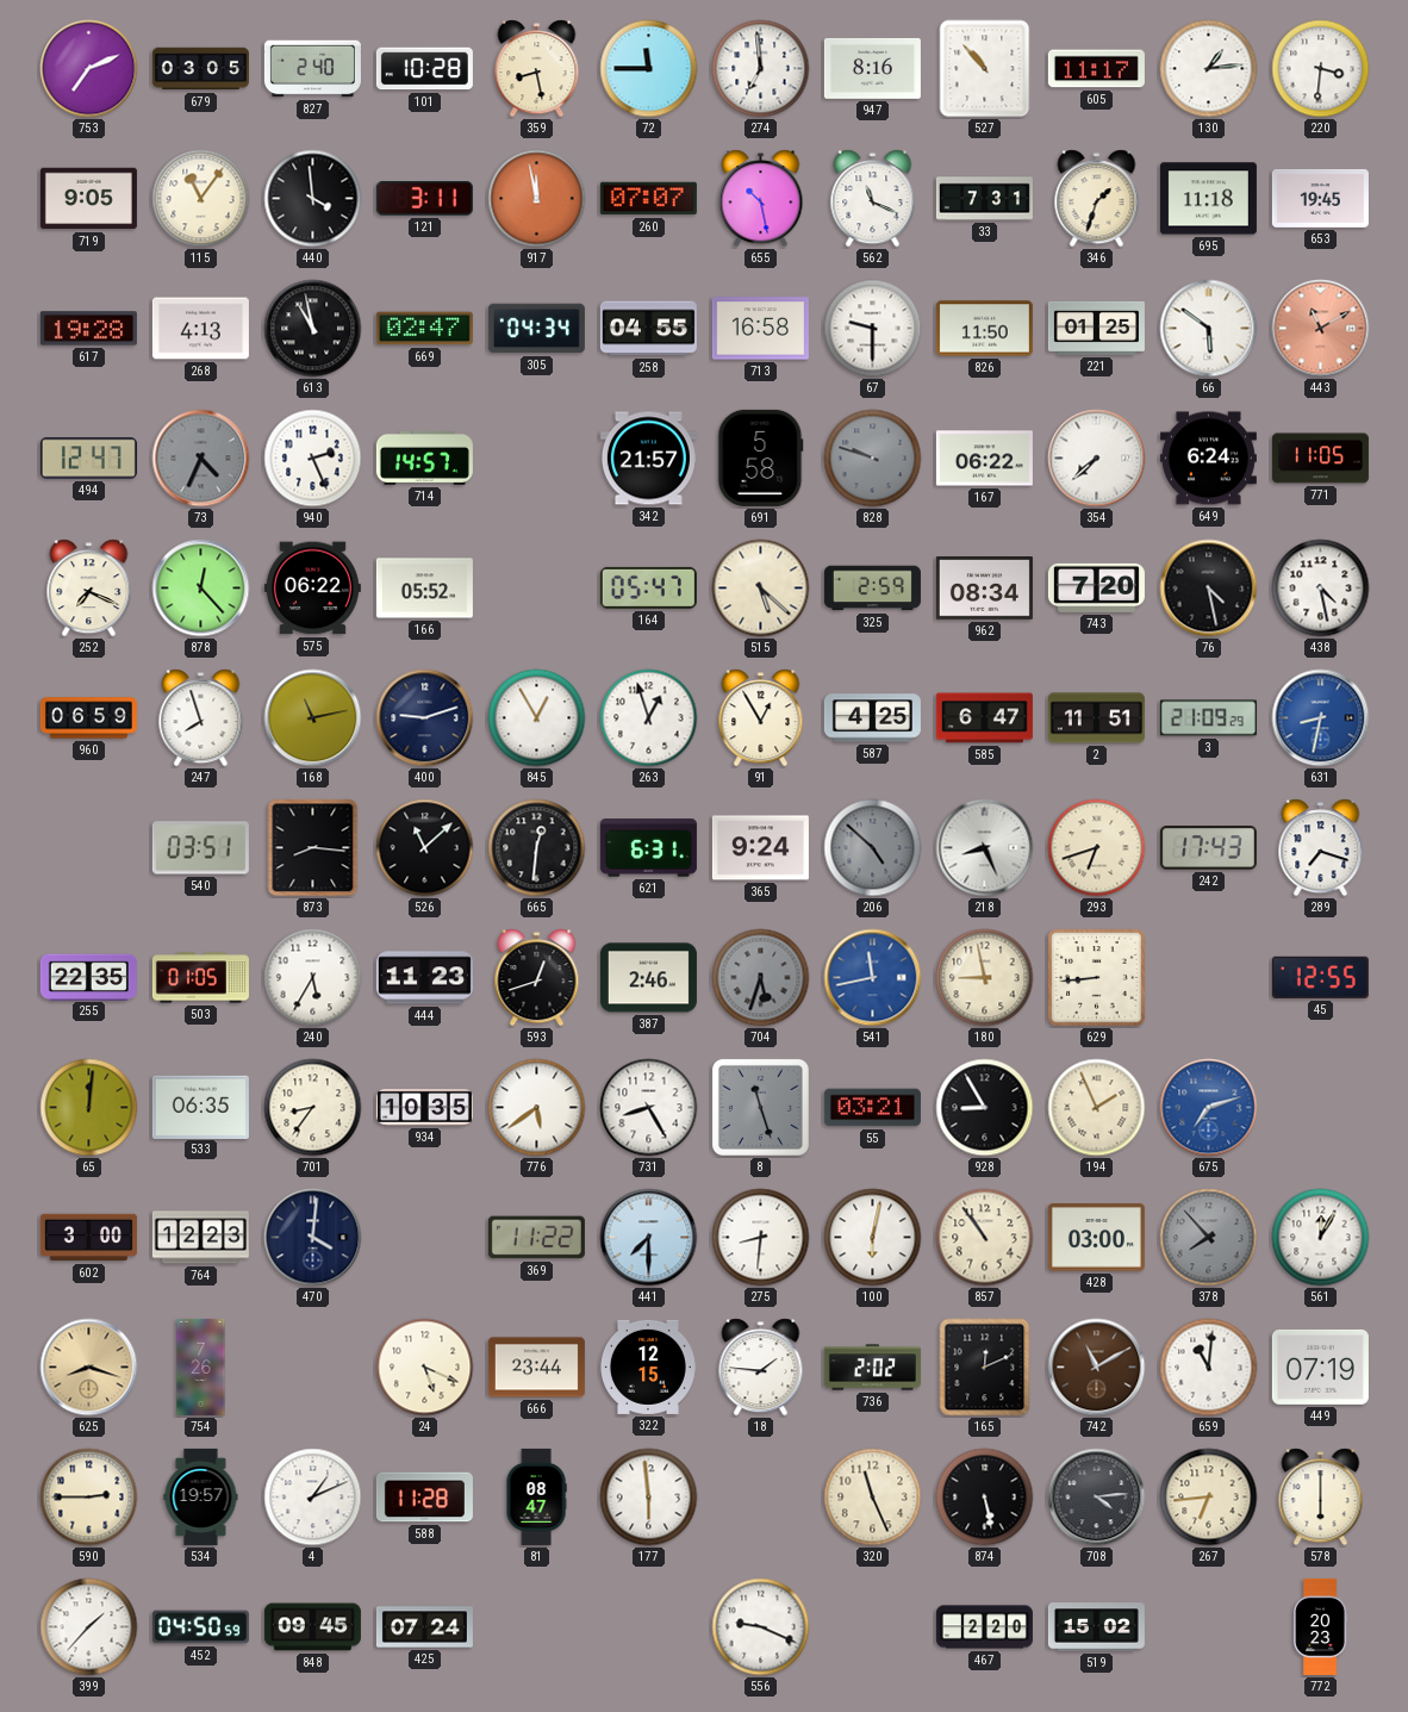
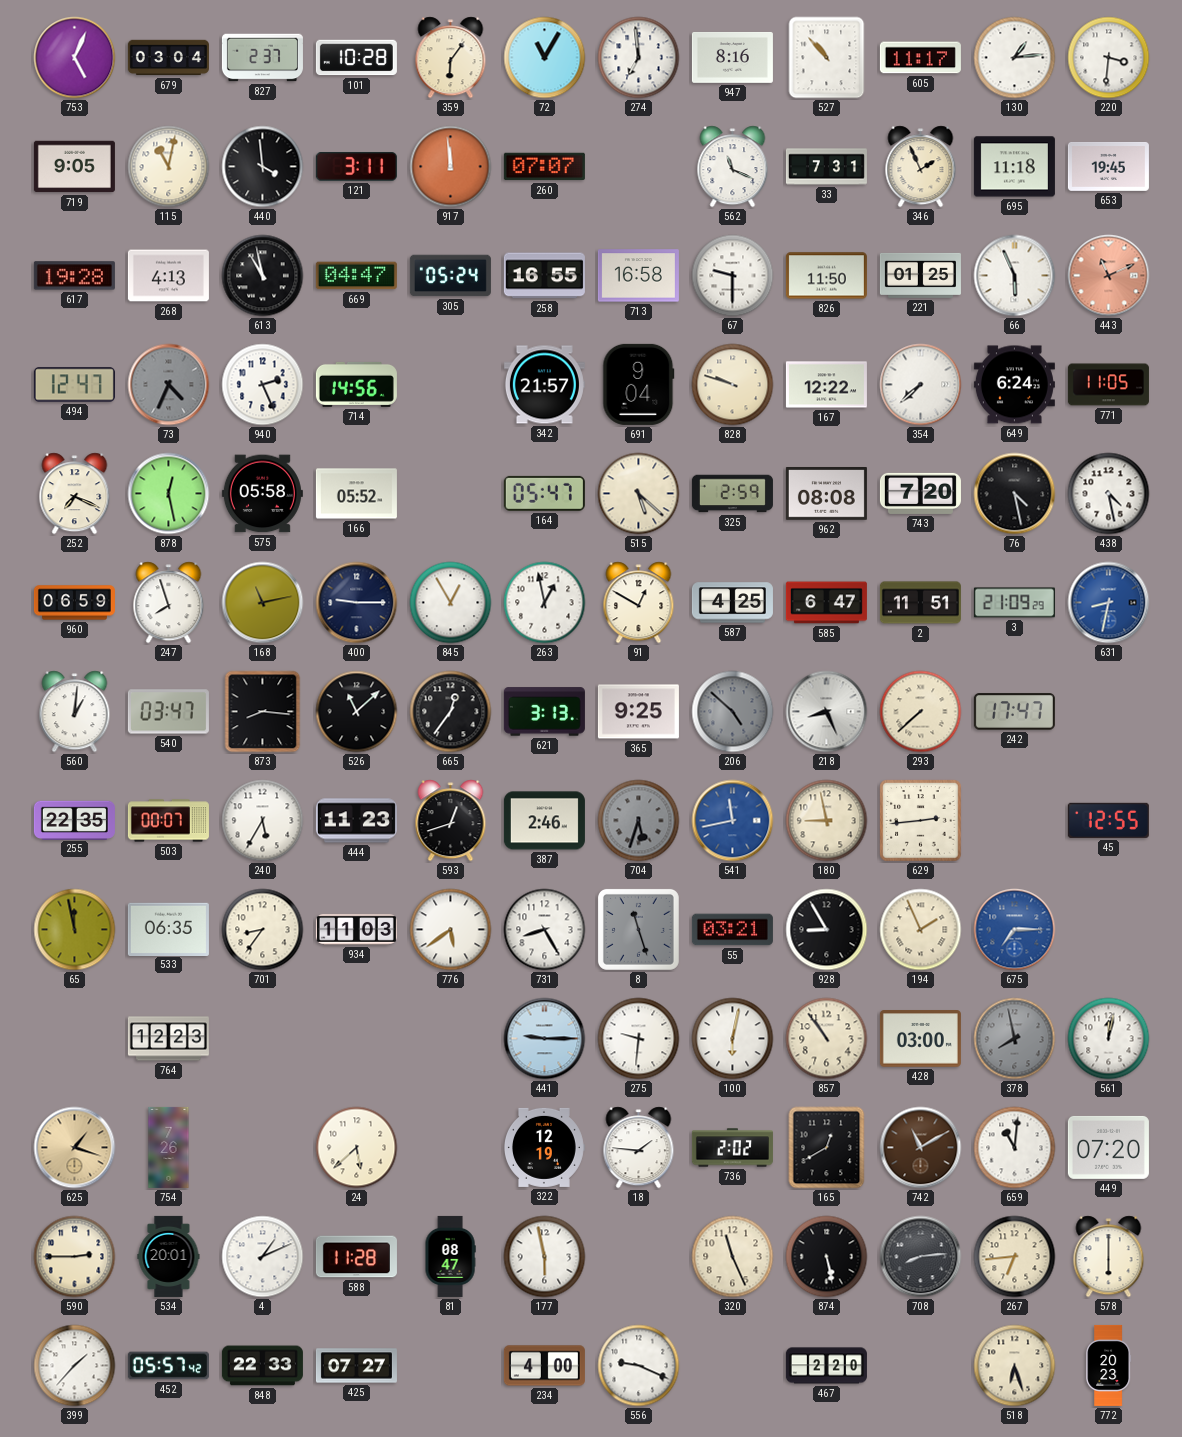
753: 7:11 -> 5:04
679: 03:05 -> 03:04
827: 2:40 -> 2:37
359: 8:28 -> 6:06
72: 11:45 -> 11:05
115: 11:06 -> 11:02
917: 11:58 -> 11:59
655: 10:28 -> none
346: 1:33 -> 1:56
669: 02:47 -> 04:47
305: 04:34 -> 05:24
258: 04:55 -> 16:55
66: 5:51 -> 5:56
443: 11:10 -> 11:11
714: 14:57 -> 14:56
691: 5:58 -> 9:04
828 dial: grey -> cream
167: 06:22 -> 12:22
878: 12:23 -> 12:28
575: 06:22 -> 05:58
962: 08:34 -> 08:08
400: 9:12 -> 9:15
263: 12:57 -> 12:58
91: 12:55 -> 12:50
560: none -> 1:01
540: 03:51 -> 03:47
665: 12:31 -> 12:36
621: 6:31 -> 3:13
365: 9:24 -> 9:25
293: 6:42 -> 7:38
242: 17:43 -> 17:47
289: 7:18 -> none
503: 01:05 -> 00:07
629: 8:44 -> 2:44
65: 12:01 -> 11:58
934: 10:35 -> 11:03
675: 7:12 -> 7:15
602: 3:00 -> none
470: 4:01 -> none
369: 11:22 -> none
441: 7:30 -> 9:15
275: 8:31 -> 9:31
378: 7:53 -> 7:58
561: 12:05 -> 12:02
625: 8:18 -> 1:18
24: 5:19 -> 5:38
666: 23:44 -> none
322: 12:15 -> 12:19
165: 12:11 -> 12:40
449: 07:19 -> 07:20
534: 19:57 -> 20:01
177: 5:59 -> 5:58
708: 4:14 -> 8:14
452: 04:50 -> 05:57
848: 09:45 -> 22:33
425: 07:24 -> 07:27
234: none -> 4:00
519: 15:02 -> none
518: none -> 6:27
